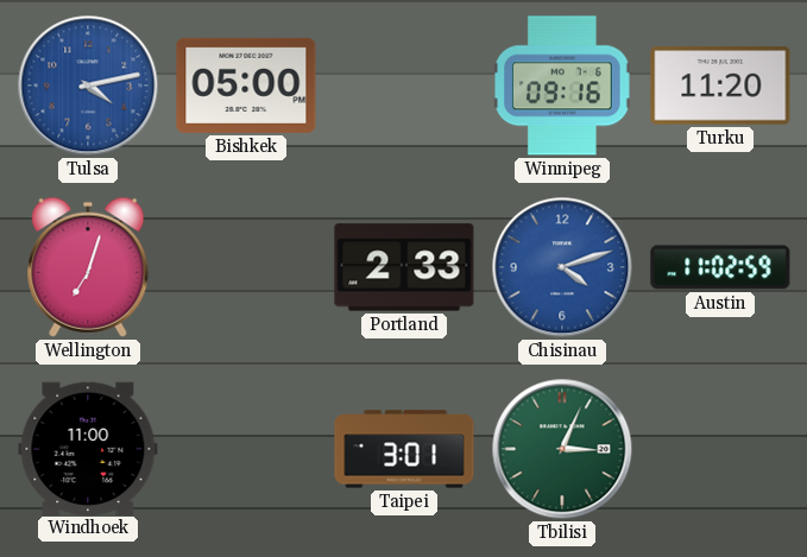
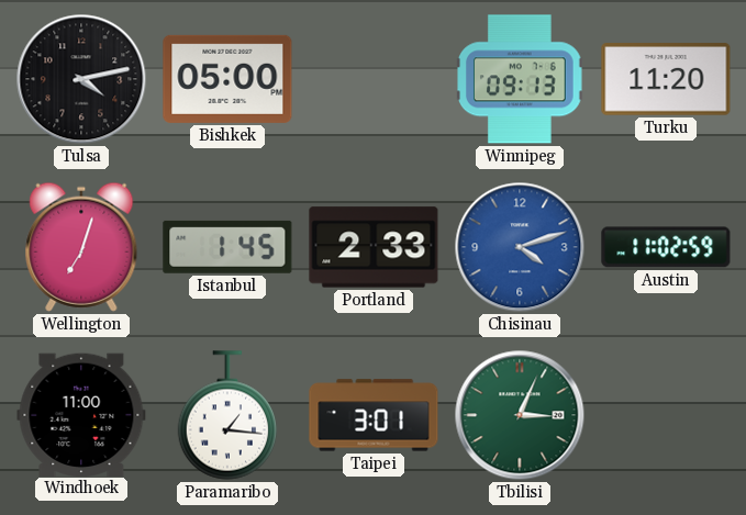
Tulsa dial: blue -> black
Winnipeg: 09:16 -> 09:13
Istanbul: none -> 1:45
Paramaribo: none -> 1:16
